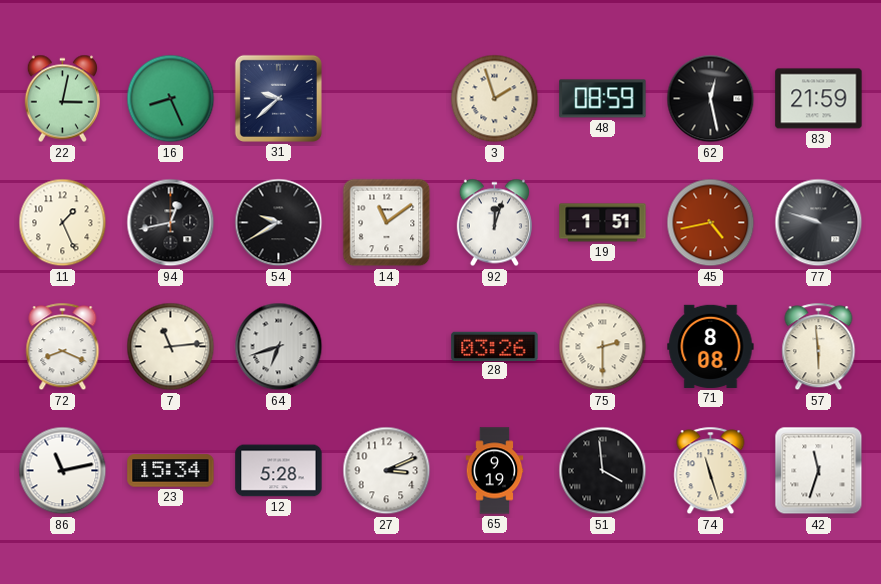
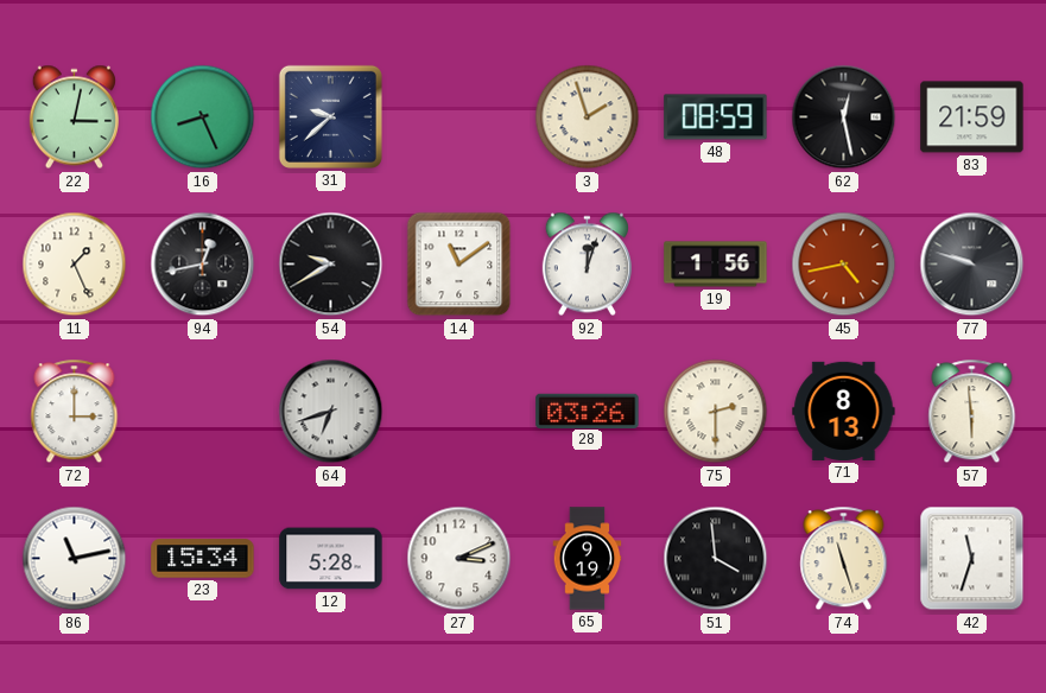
19: 1:51 -> 1:56
72: 8:19 -> 3:00
7: 11:14 -> none
71: 8:08 -> 8:13
